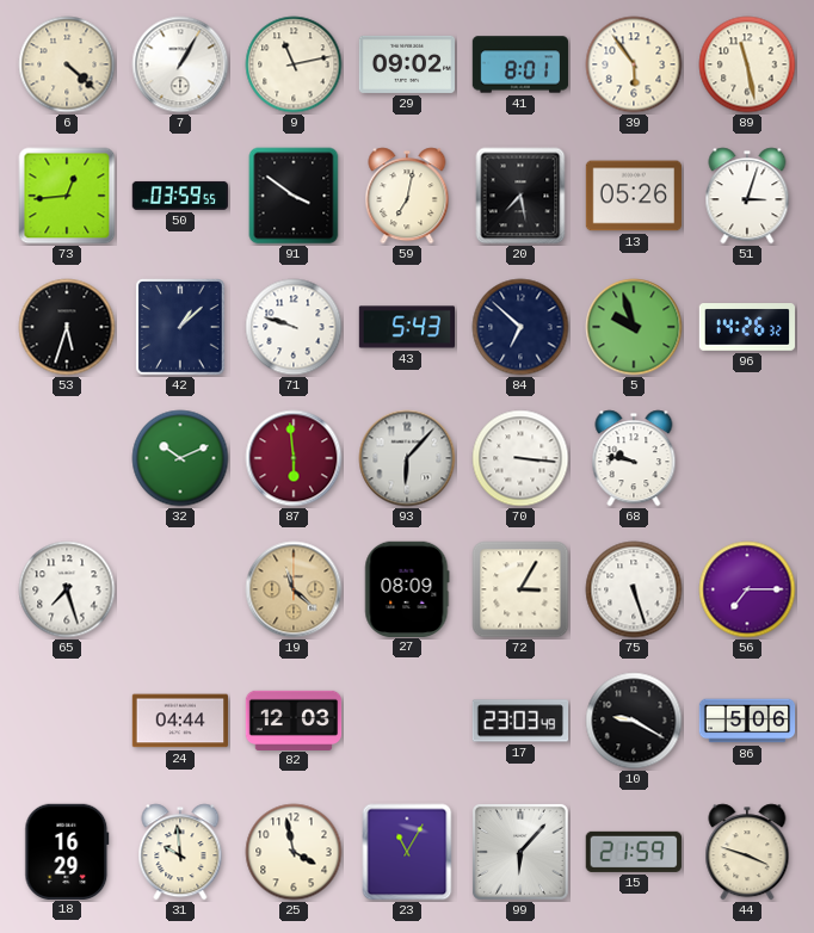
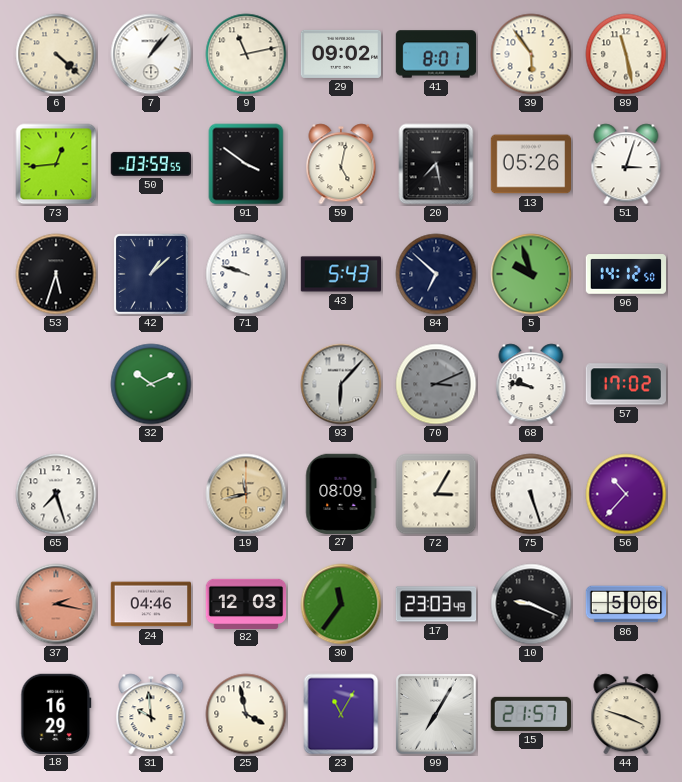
7: 1:05 -> 1:07
59: 7:02 -> 5:02
96: 14:26 -> 14:12
87: 5:59 -> none
70: 3:16 -> 3:11
70 dial: white -> grey
57: none -> 17:02
19: 11:22 -> 11:43
56: 7:15 -> 10:37
37: none -> 2:17
24: 04:44 -> 04:46
30: none -> 11:36
10: 9:20 -> 9:19
99: 6:07 -> 7:05
15: 21:59 -> 21:57
